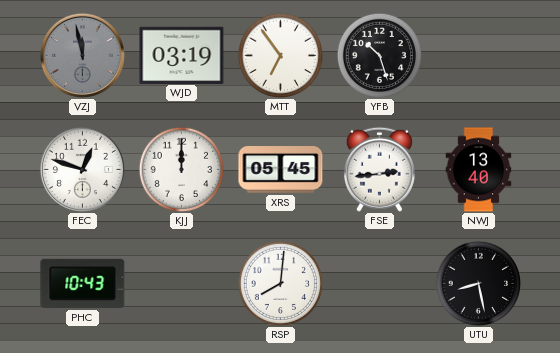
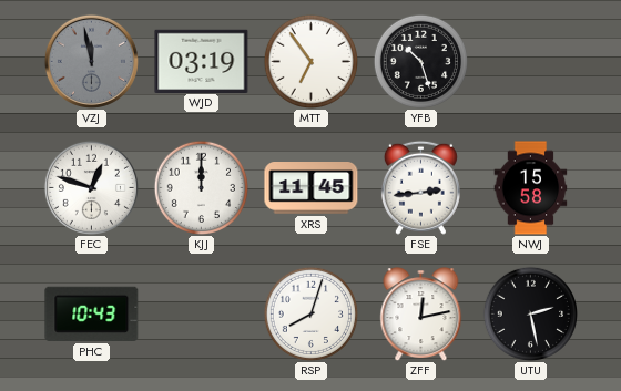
XRS: 05:45 -> 11:45
NWJ: 13:40 -> 15:58
RSP: 8:01 -> 8:03
ZFF: none -> 12:13
UTU: 8:28 -> 2:28
